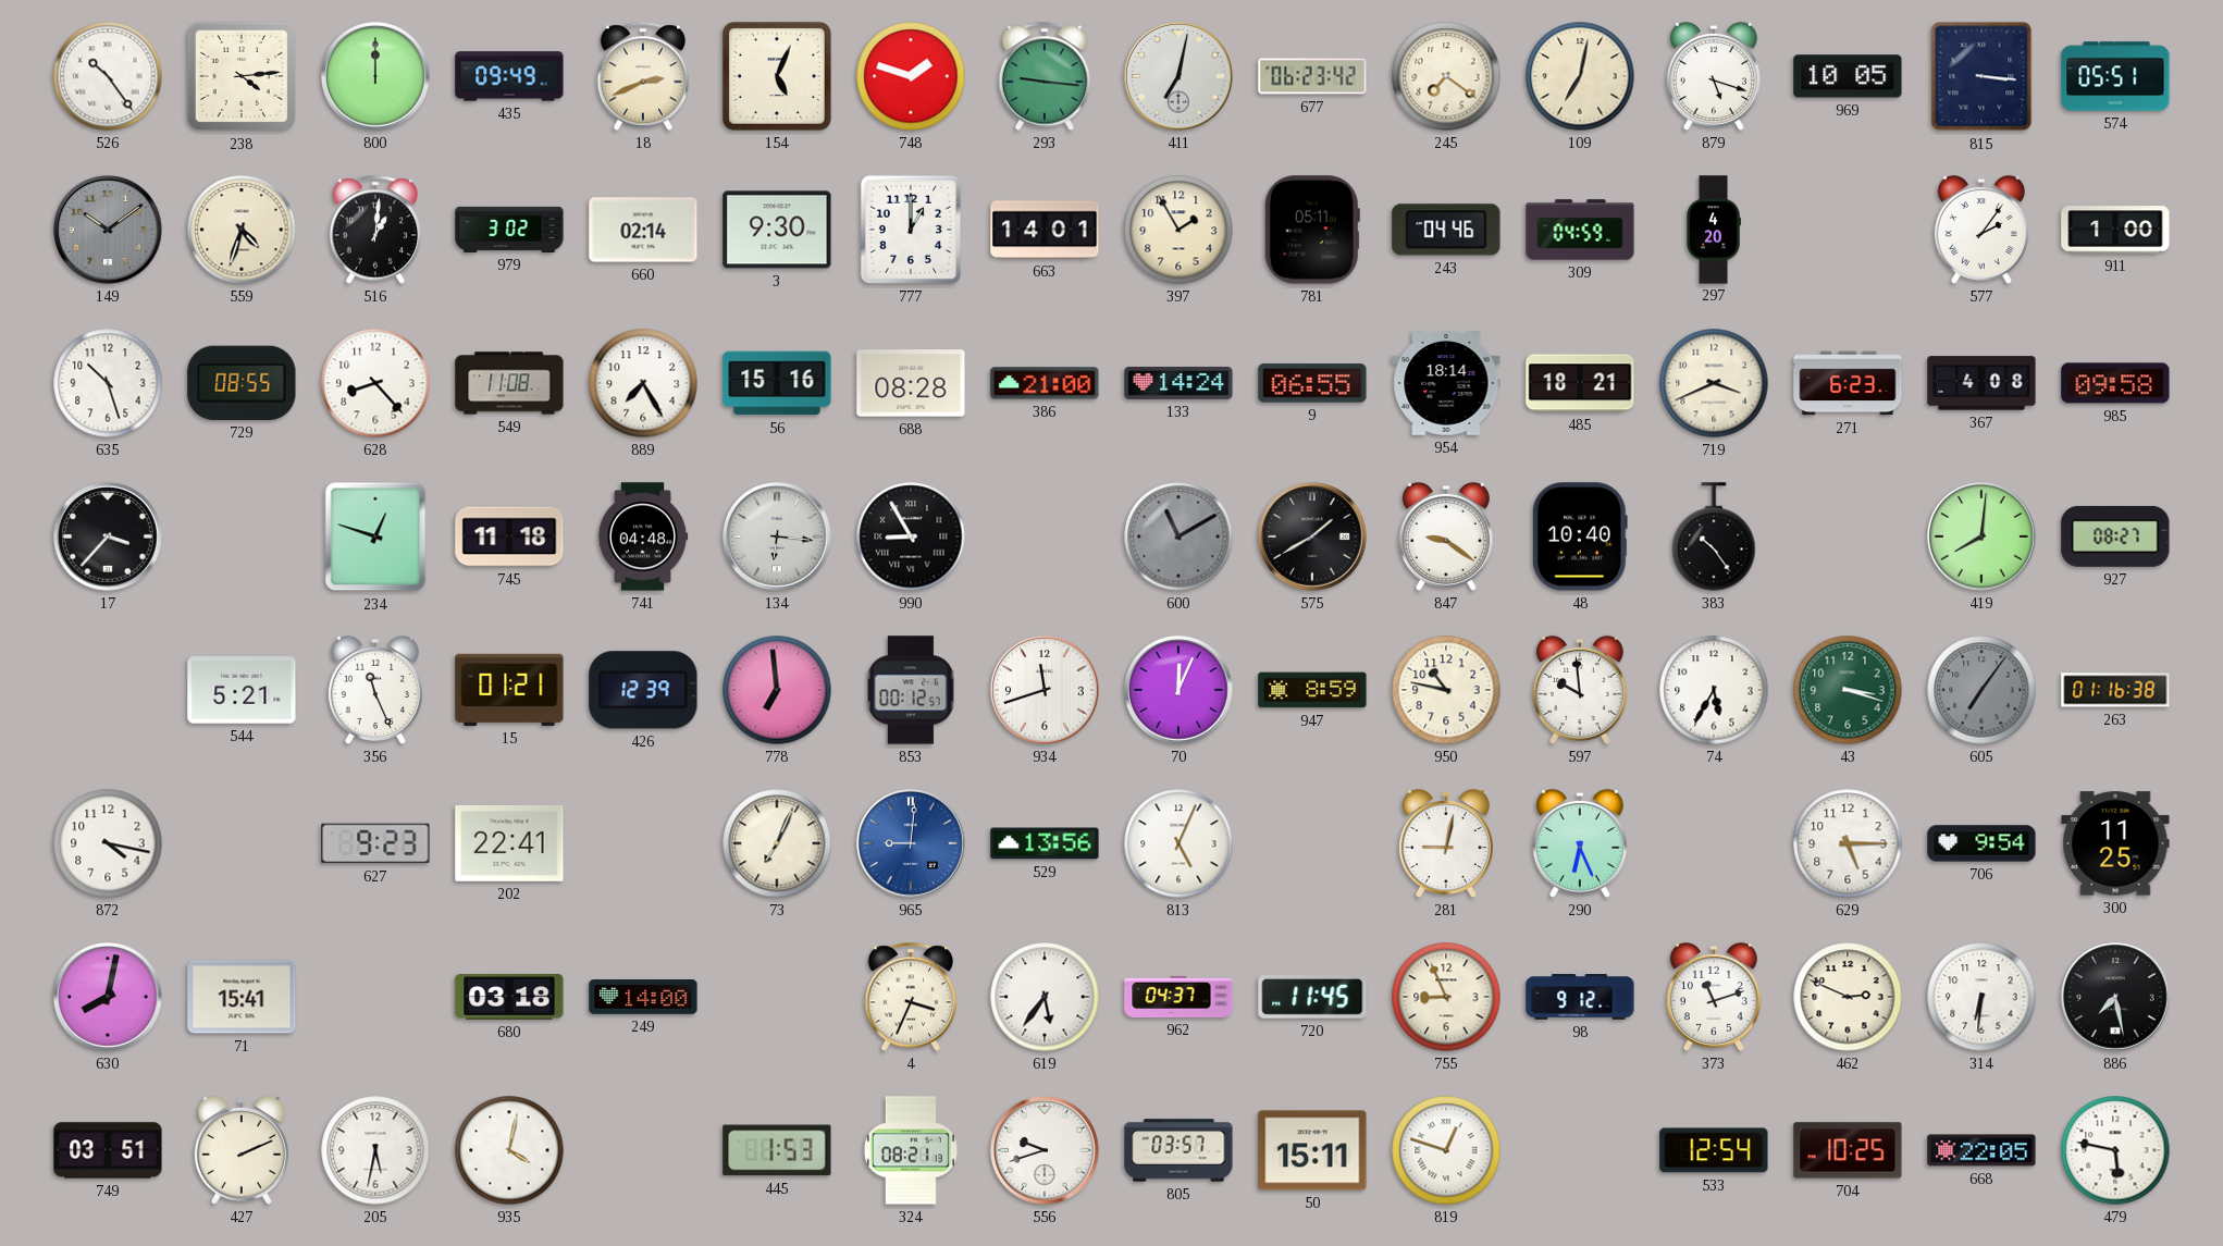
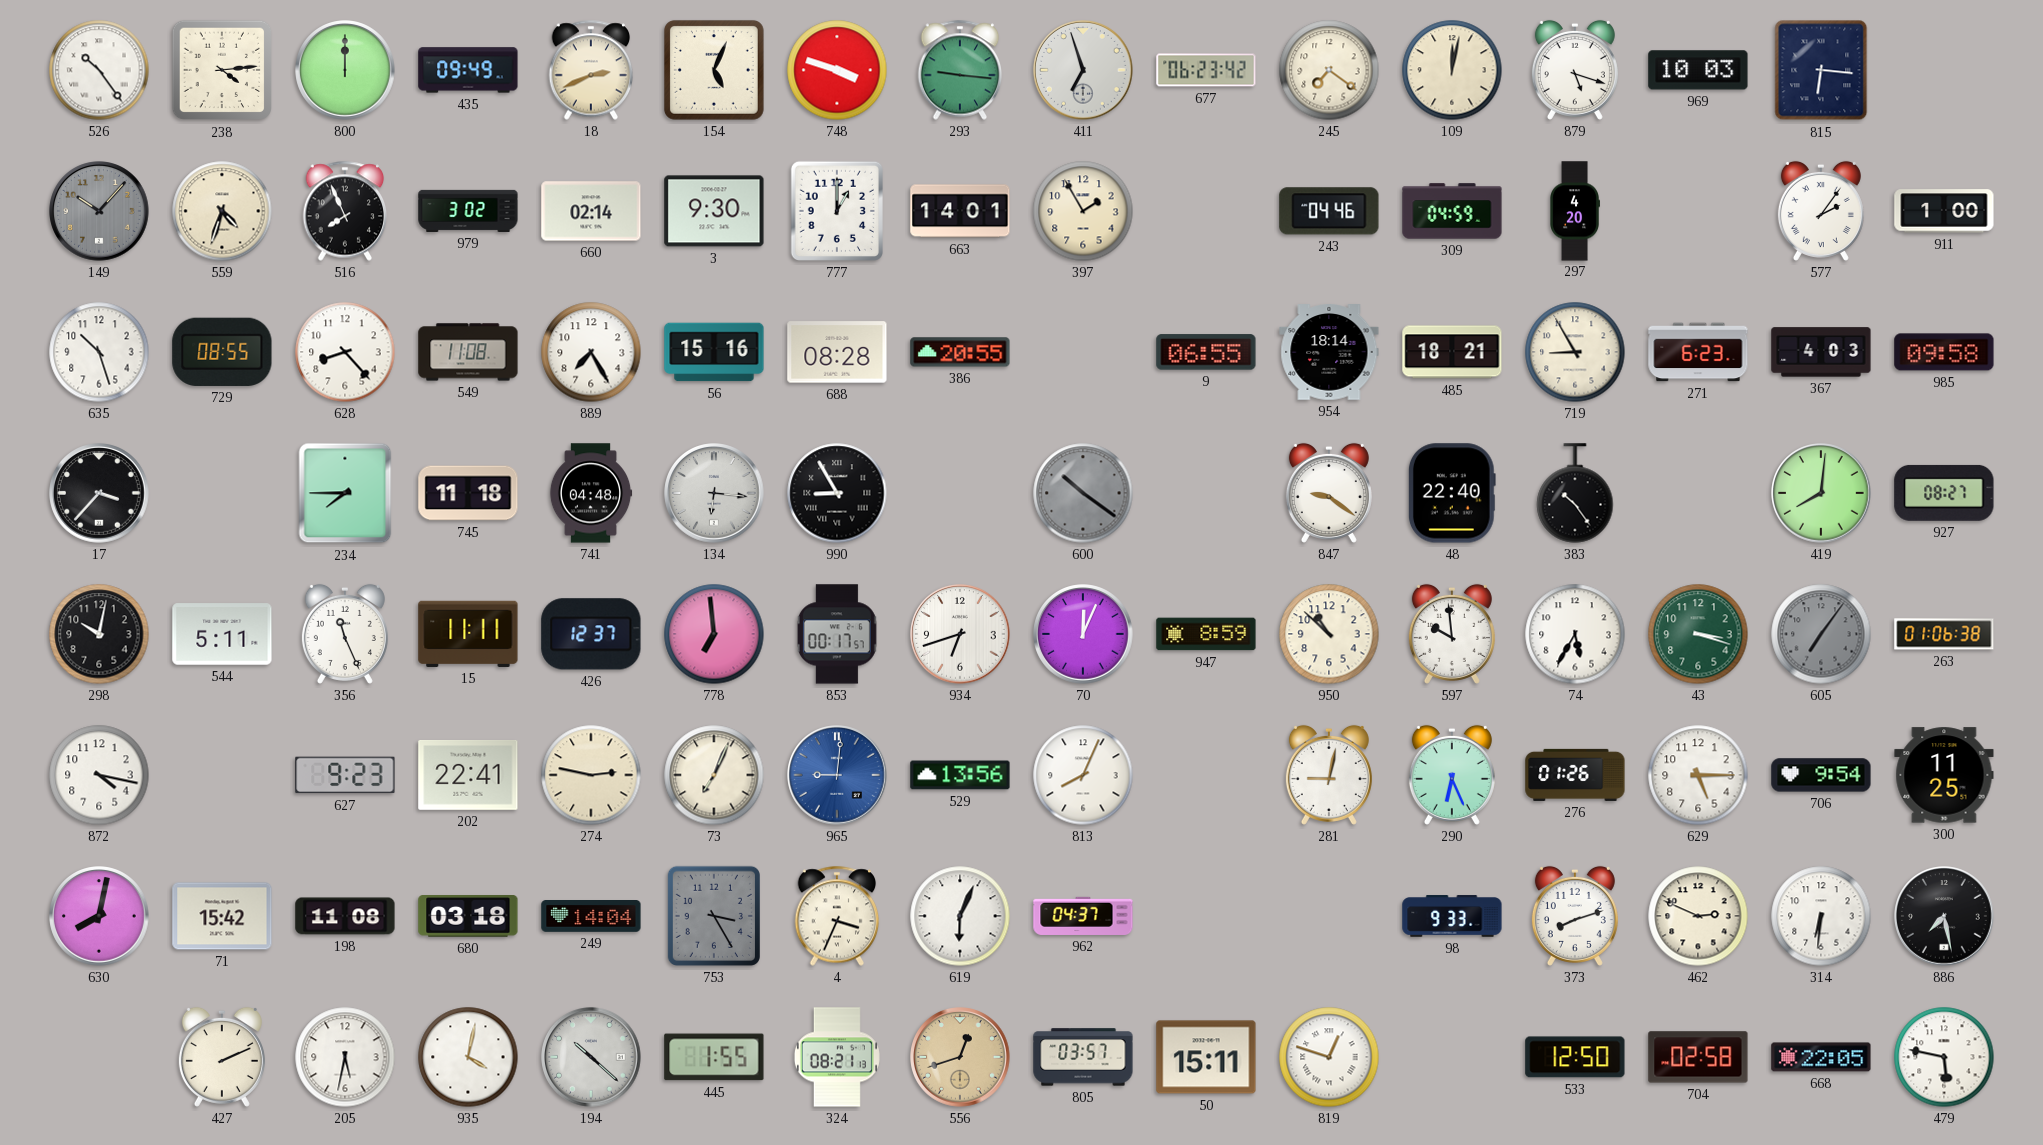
748: 1:48 -> 3:48
411: 7:02 -> 6:57
109: 7:02 -> 12:02
969: 10:05 -> 10:03
815: 3:16 -> 6:16
574: 05:51 -> none
149: 10:09 -> 10:07
516: 1:01 -> 7:56
781: 05:11 -> none
386: 21:00 -> 20:55
133: 14:24 -> none
719: 3:41 -> 8:55
367: 4:08 -> 4:03
234: 12:48 -> 7:45
600: 11:10 -> 10:21
575: 1:40 -> none
48: 10:40 -> 22:40
298: none -> 10:02
544: 5:21 -> 5:11
15: 01:21 -> 11:11
426: 12:39 -> 12:37
853: 00:12 -> 00:17
934: 11:42 -> 6:42
950: 10:47 -> 10:52
263: 01:16 -> 01:06
274: none -> 2:47
813: 5:04 -> 8:04
276: none -> 01:26
71: 15:41 -> 15:42
198: none -> 11:08
249: 14:00 -> 14:04
753: none -> 3:25
619: 5:36 -> 6:04
720: 11:45 -> none
755: 8:56 -> none
98: 9:12 -> 9:33
373: 11:12 -> 8:12
749: 03:51 -> none
194: none -> 10:22
445: 1:53 -> 1:55
556: 9:42 -> 12:42
556 dial: white -> champagne
533: 12:54 -> 12:50
704: 10:25 -> 02:58
